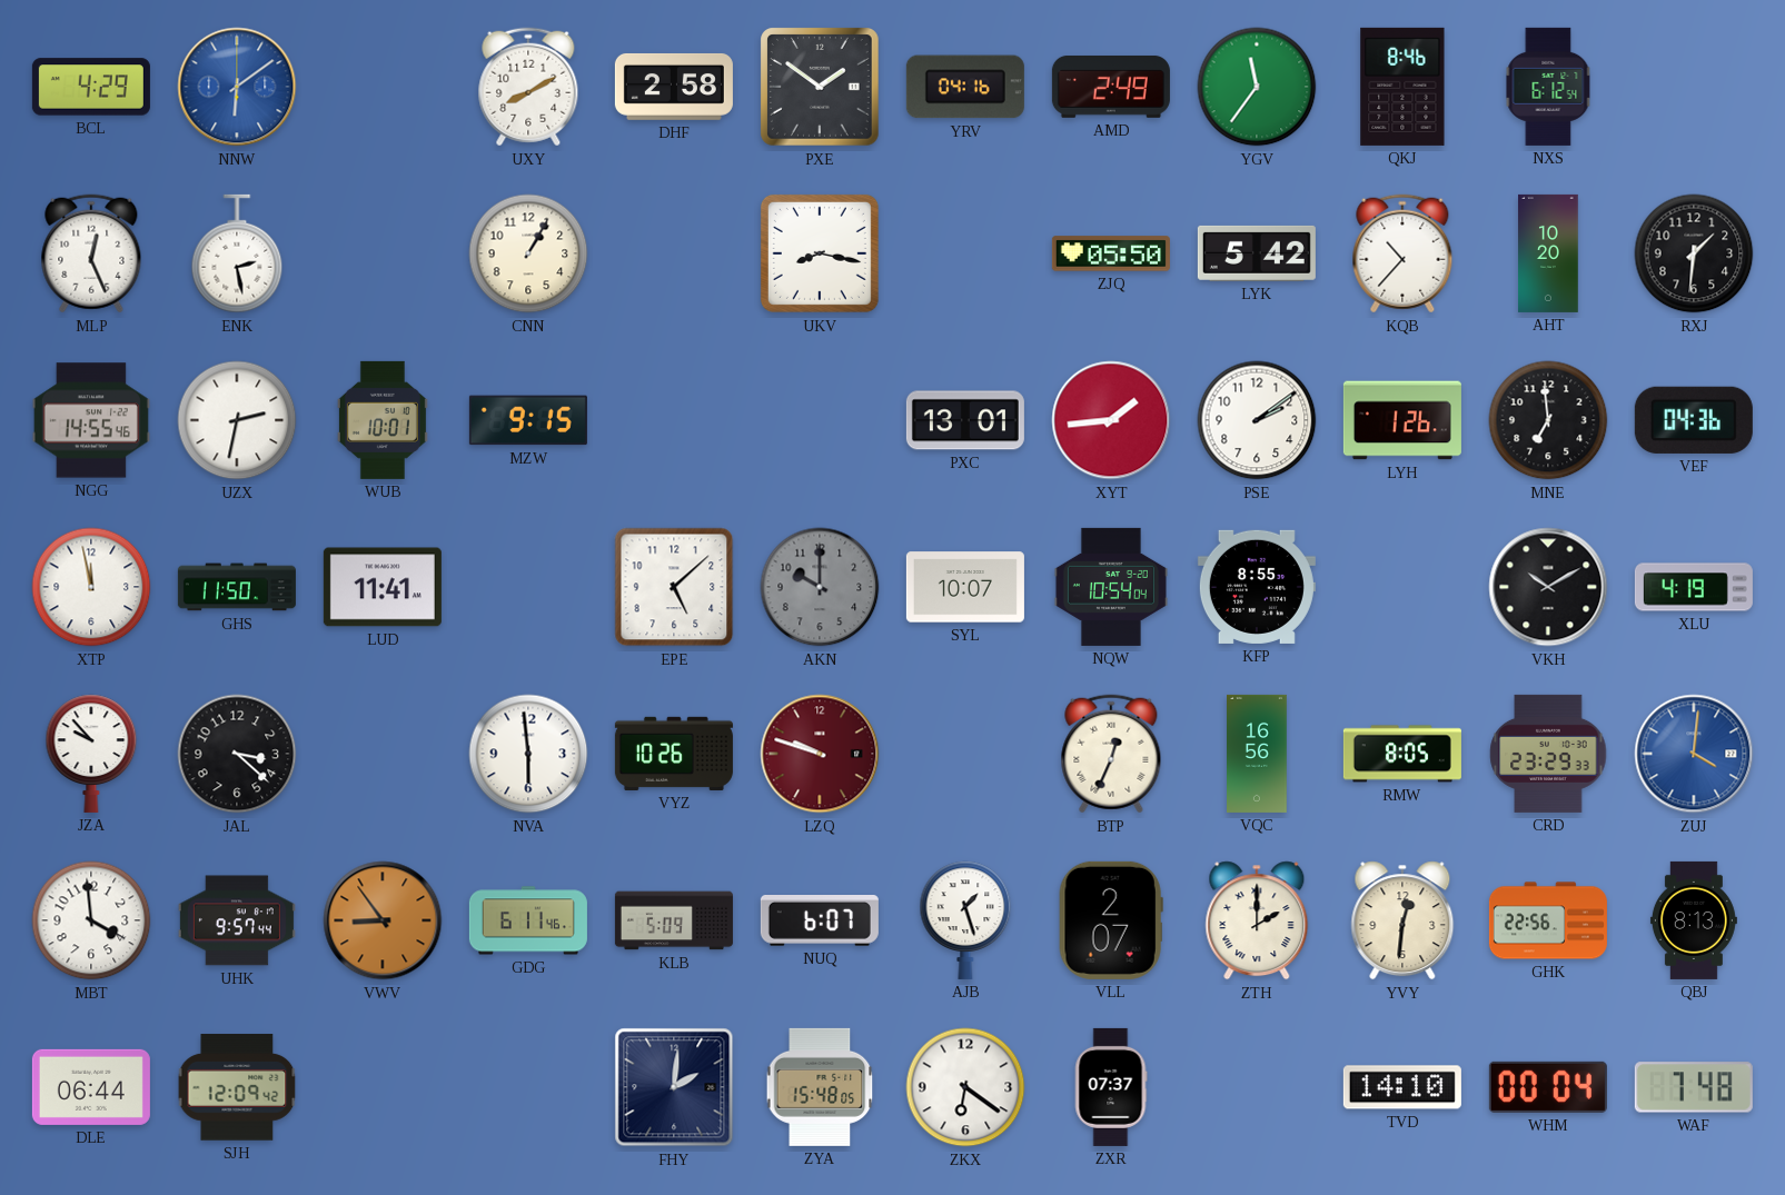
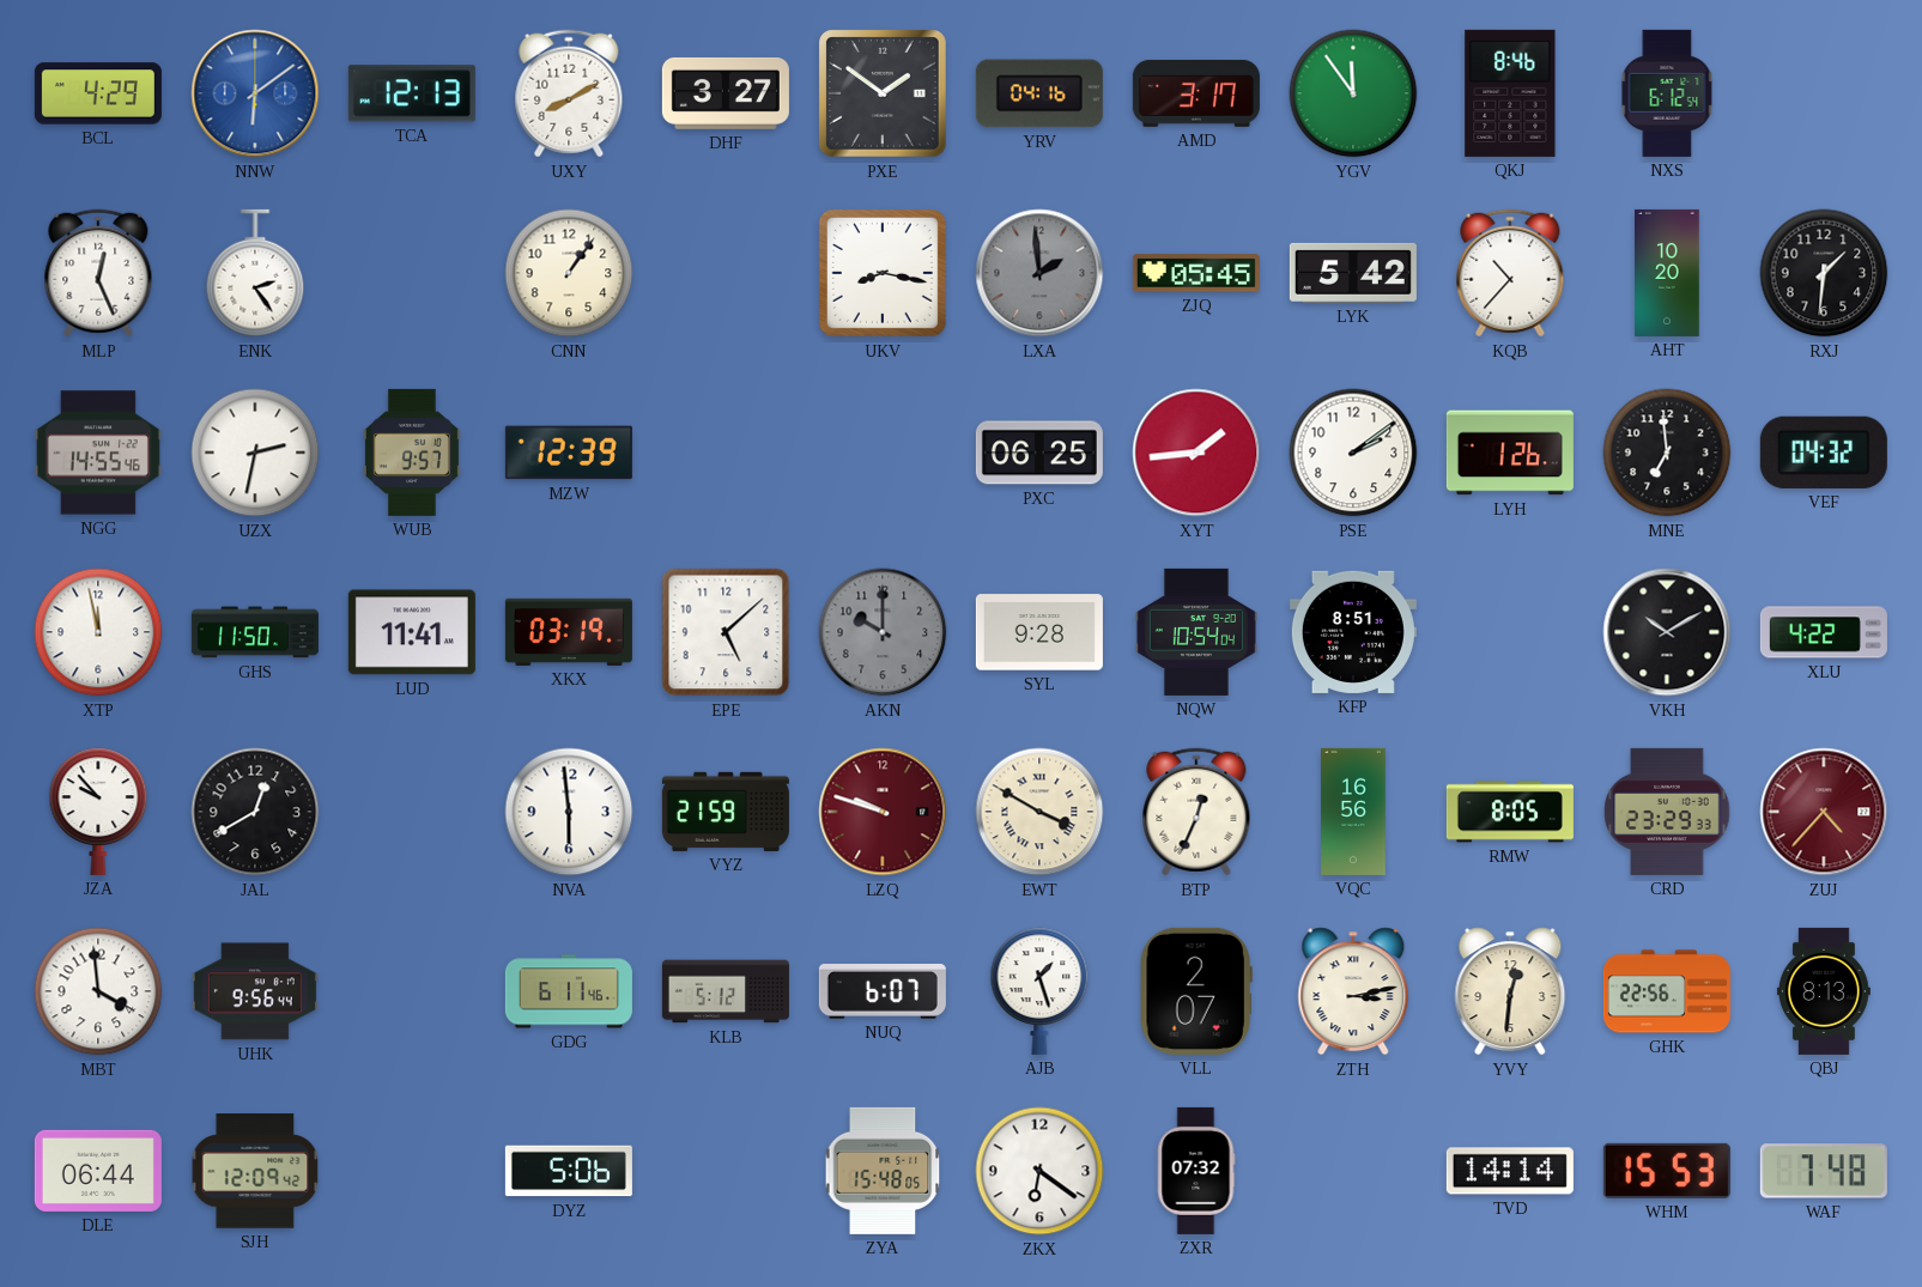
TCA: none -> 12:13
DHF: 2:58 -> 3:27
AMD: 2:49 -> 3:17
YGV: 11:36 -> 11:54
ENK: 2:28 -> 2:24
CNN: 1:05 -> 1:06
LXA: none -> 1:59
ZJQ: 05:50 -> 05:45
WUB: 10:01 -> 9:57
MZW: 9:15 -> 12:39
PXC: 13:01 -> 06:25
VEF: 04:36 -> 04:32
XKX: none -> 03:19
SYL: 10:07 -> 9:28
KFP: 8:55 -> 8:51
XLU: 4:19 -> 4:22
JAL: 3:22 -> 12:40
VYZ: 10:26 -> 21:59
EWT: none -> 3:50
ZUJ: 4:01 -> 4:37
ZUJ dial: blue -> burgundy
UHK: 9:57 -> 9:56
VWV: 8:54 -> none
KLB: 5:09 -> 5:12
ZTH: 2:00 -> 3:13
DYZ: none -> 5:06
FHY: 2:01 -> none
ZXR: 07:37 -> 07:32
TVD: 14:10 -> 14:14
WHM: 00:04 -> 15:53
